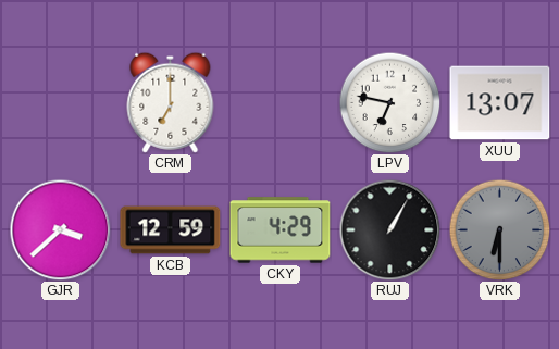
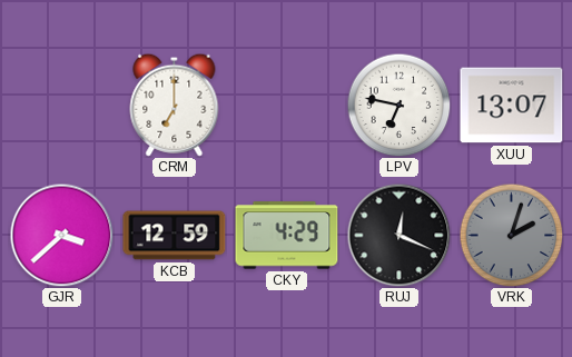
RUJ: 1:05 -> 12:19
VRK: 6:30 -> 2:03
